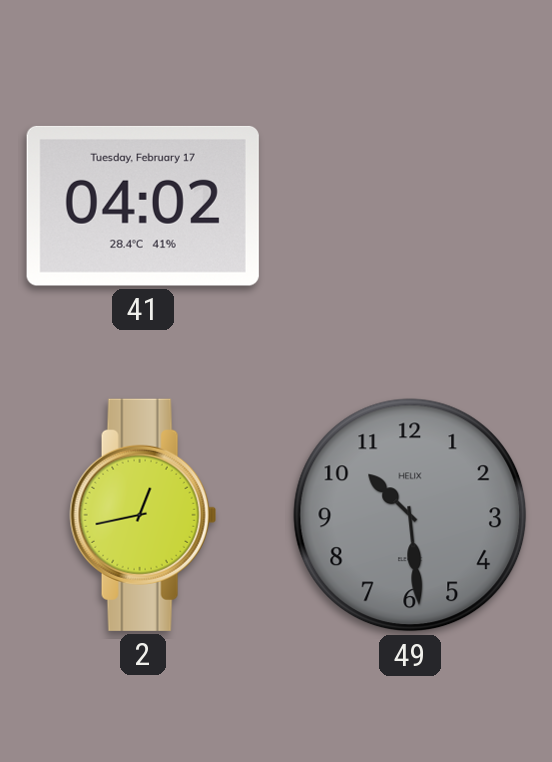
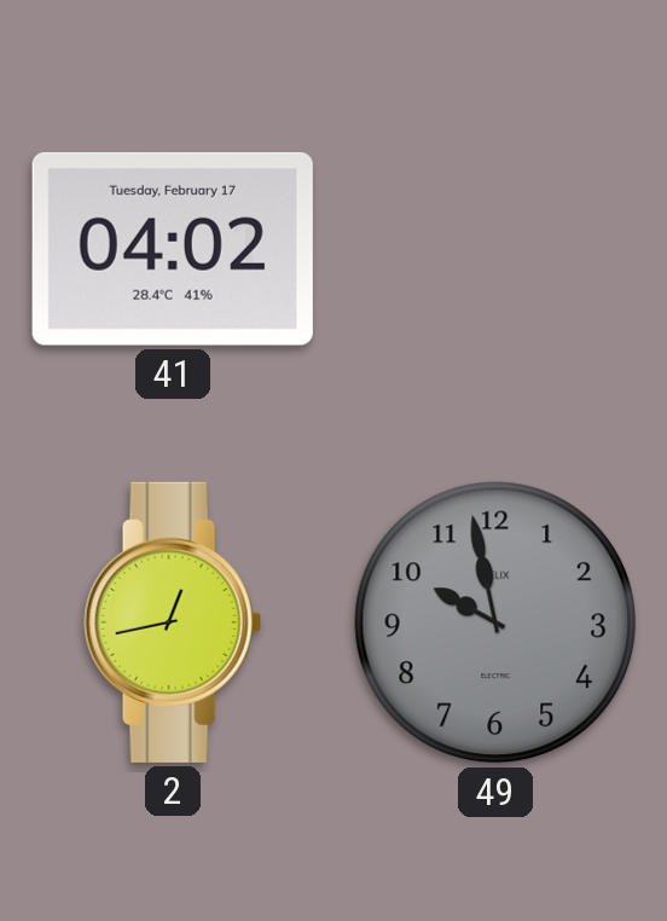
49: 10:29 -> 9:58
